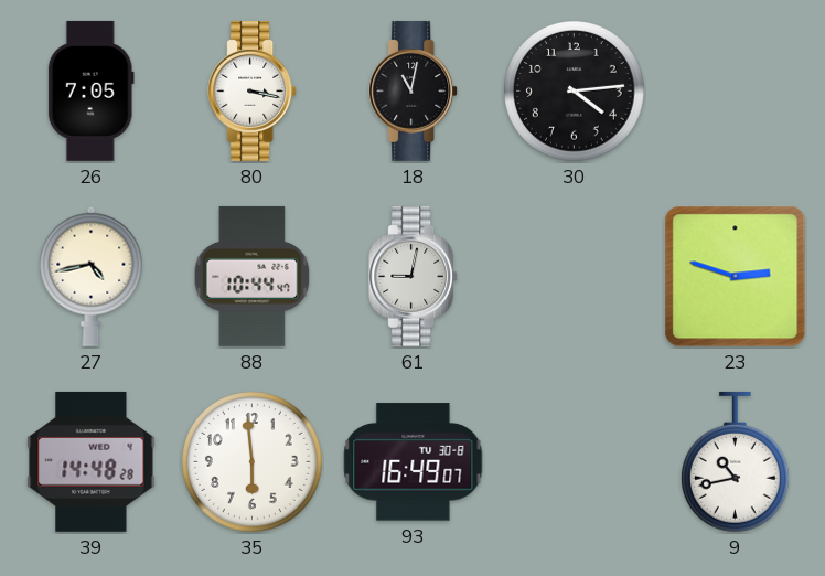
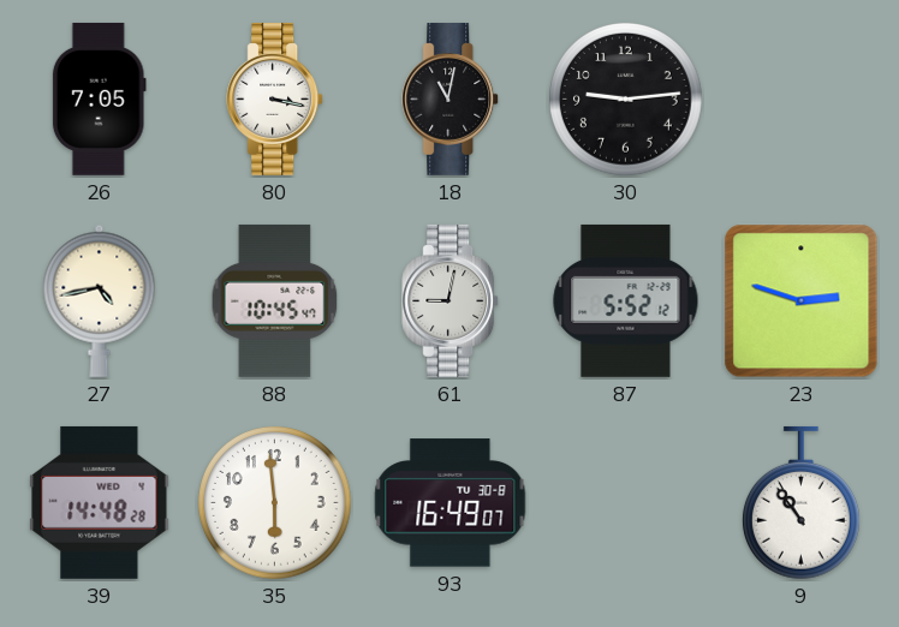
30: 4:14 -> 9:14
88: 10:44 -> 10:45
87: none -> 5:52
9: 10:43 -> 10:54
